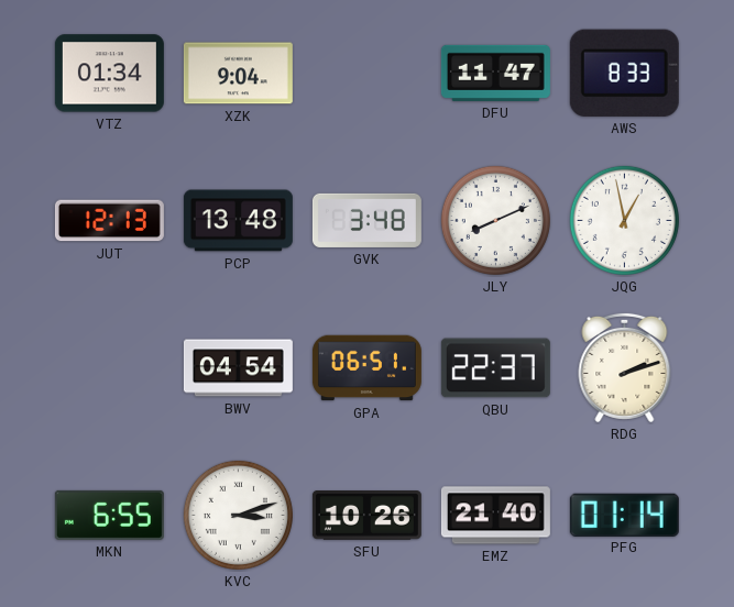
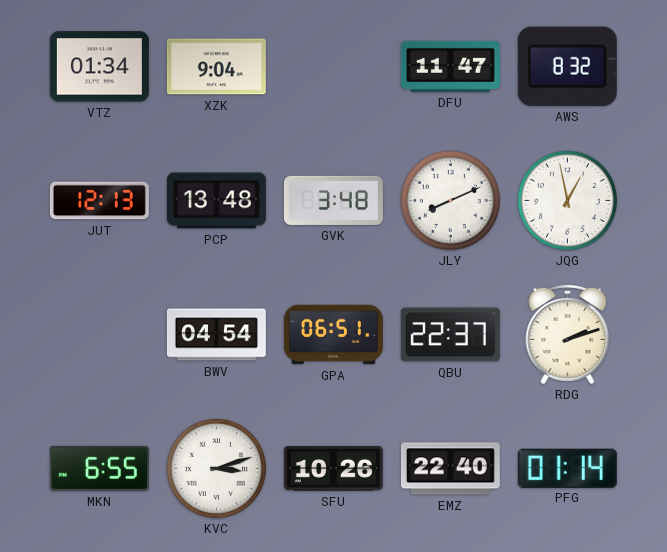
AWS: 8:33 -> 8:32
EMZ: 21:40 -> 22:40
